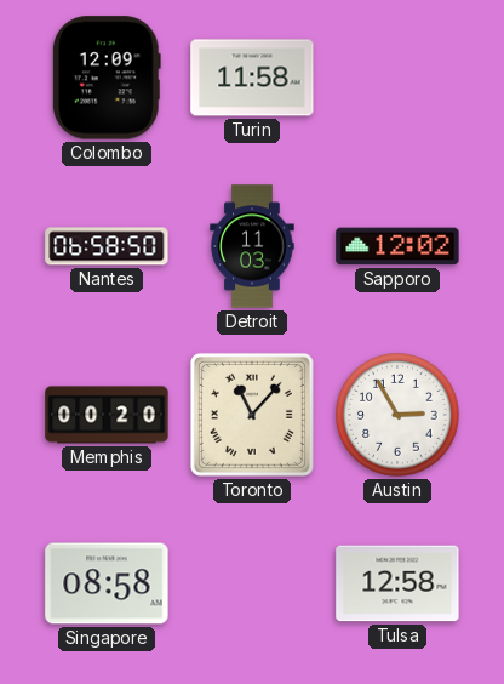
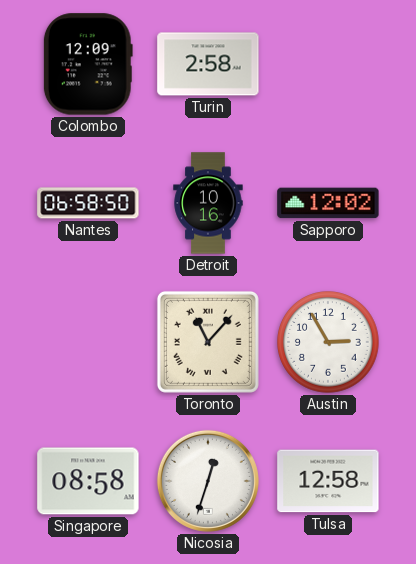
Turin: 11:58 -> 2:58
Detroit: 11:03 -> 10:16
Memphis: 00:20 -> none
Nicosia: none -> 12:33
